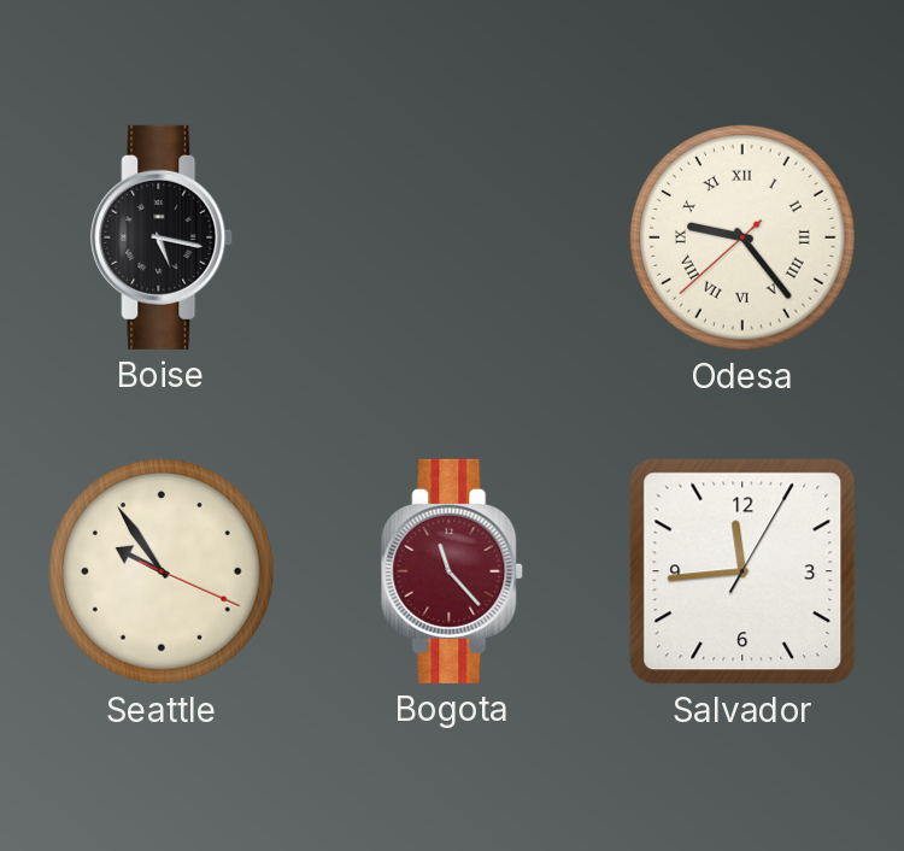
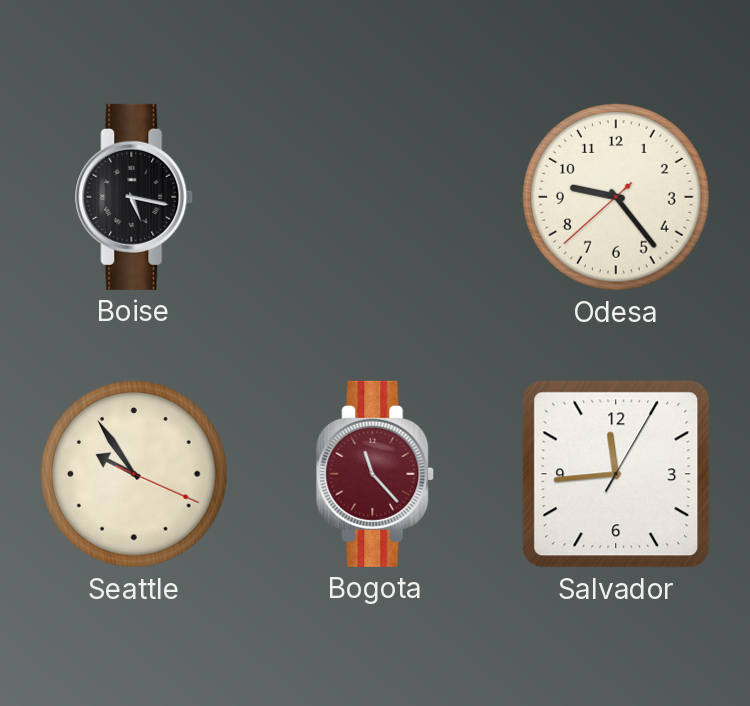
Odesa numerals: Roman -> Arabic
